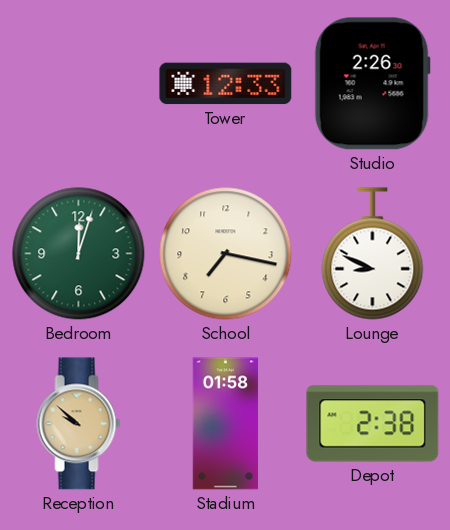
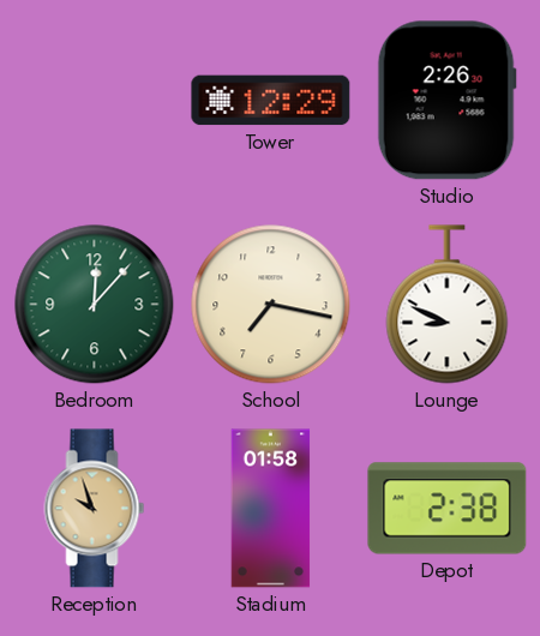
Tower: 12:33 -> 12:29
Bedroom: 12:03 -> 12:07
Reception: 9:52 -> 9:57
